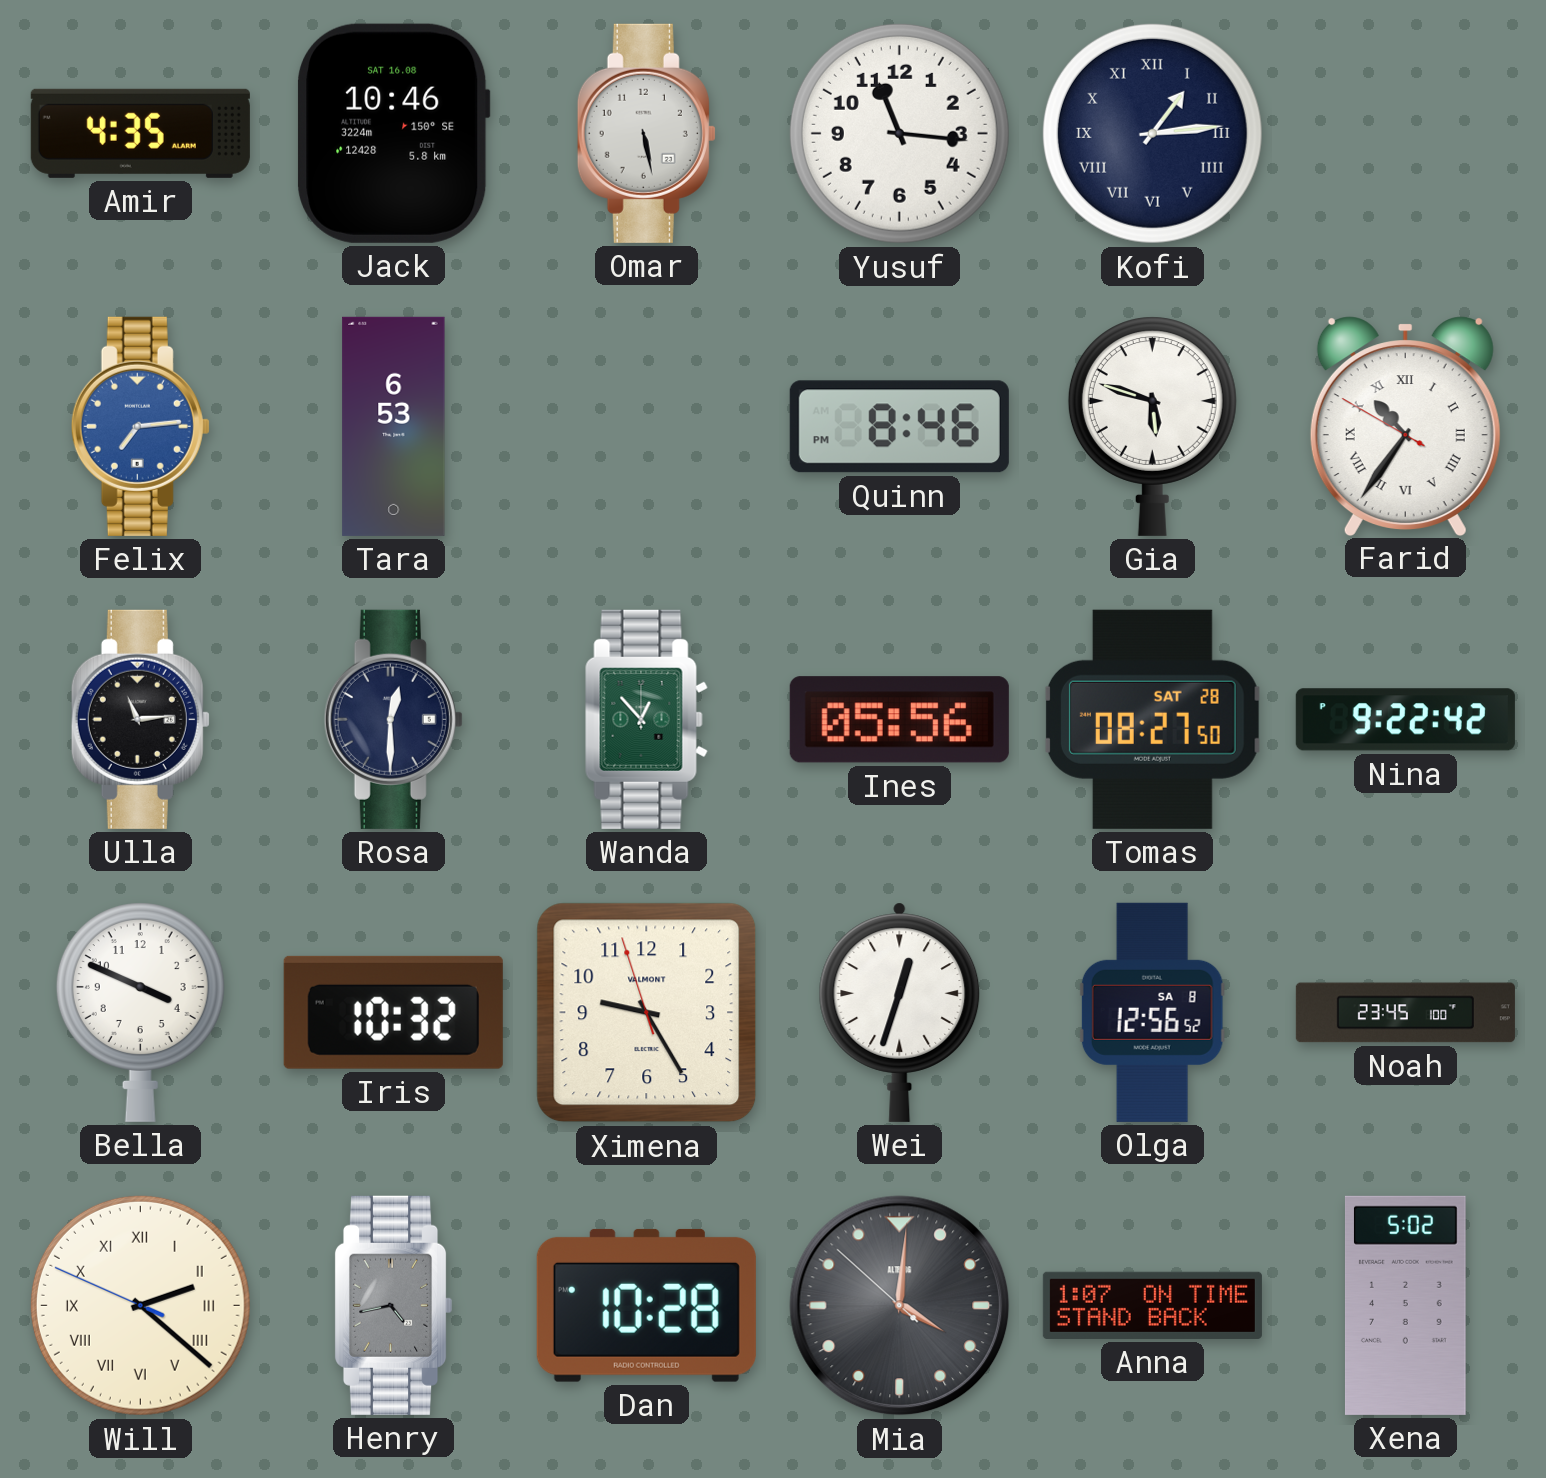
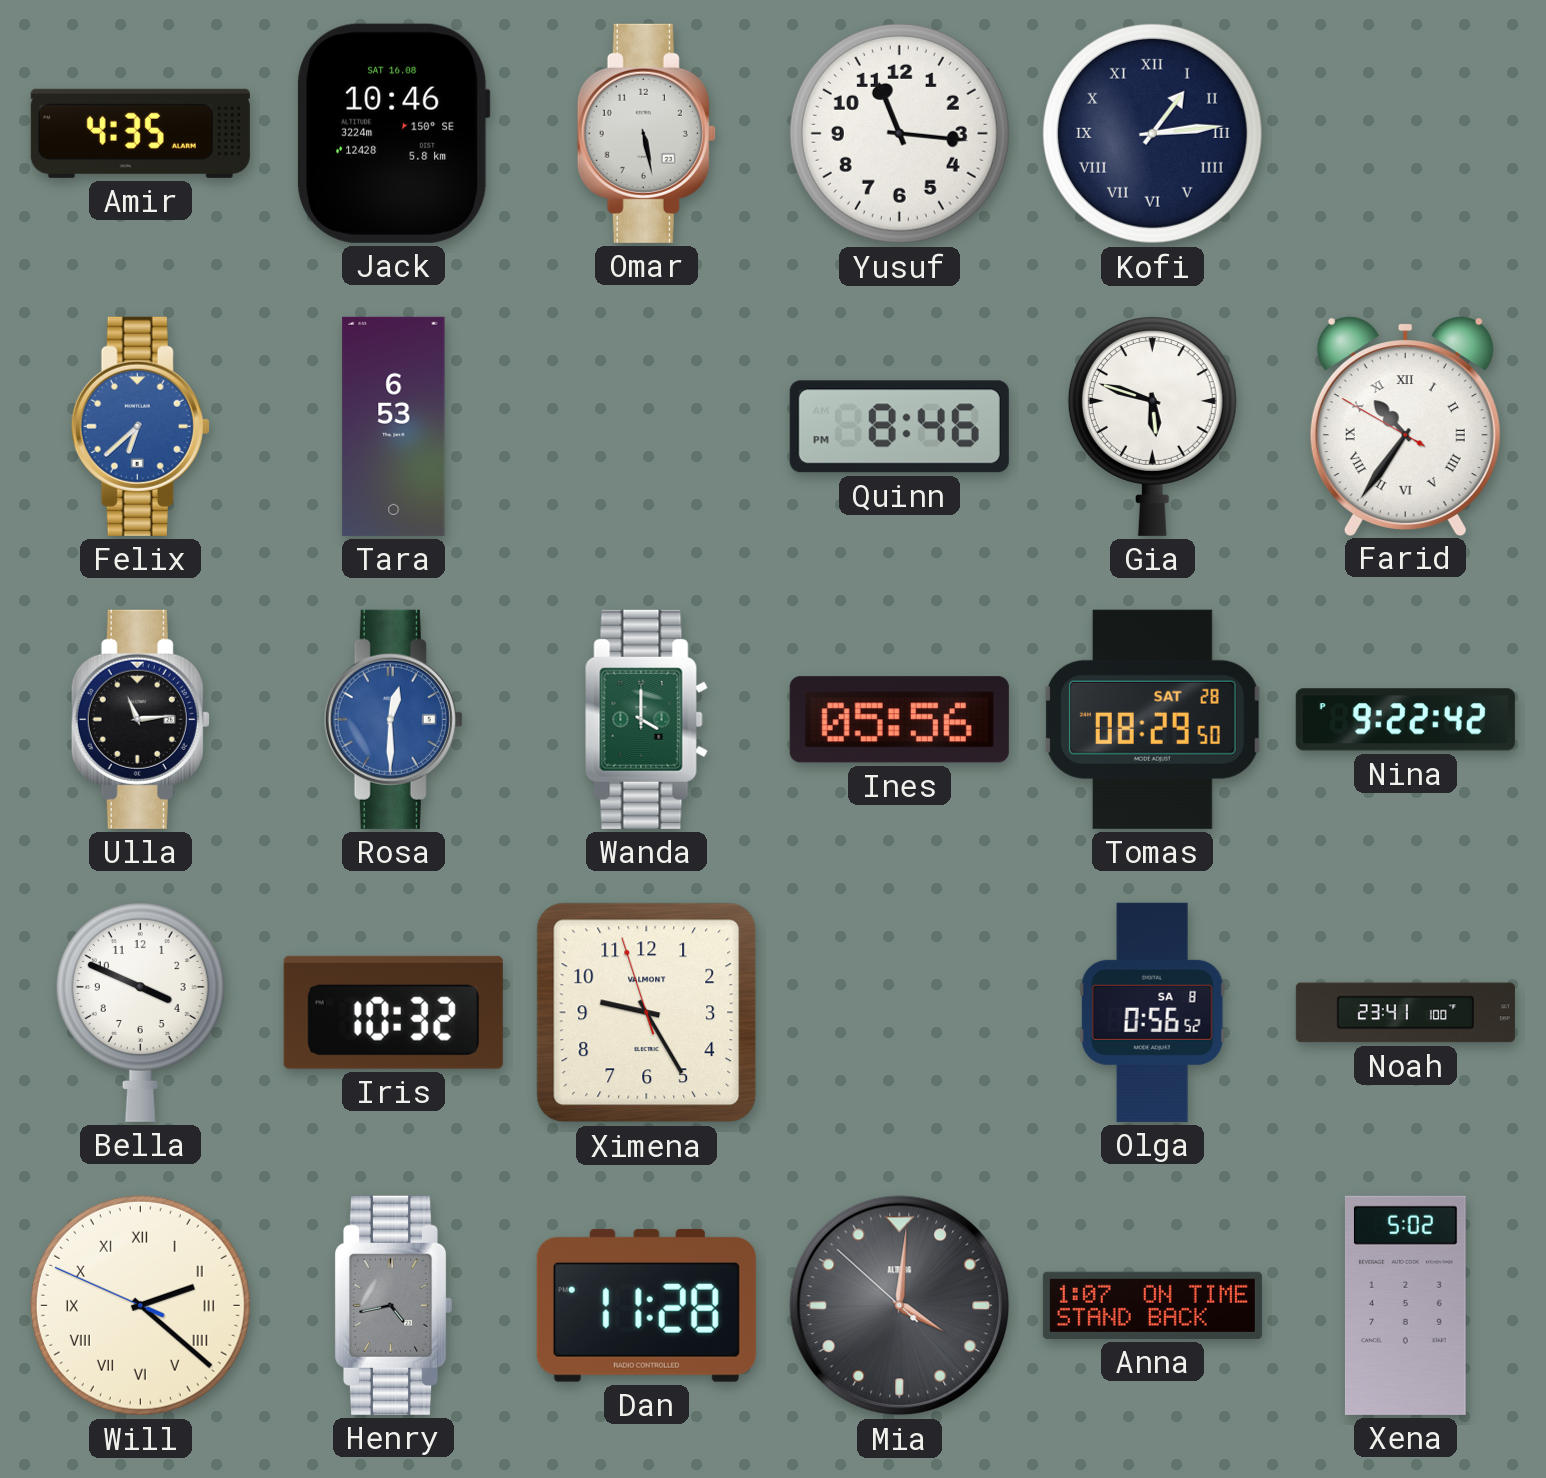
Felix: 7:14 -> 6:38
Rosa dial: navy -> blue
Wanda: 12:53 -> 4:00
Tomas: 08:27 -> 08:29
Wei: 12:33 -> none
Olga: 12:56 -> 0:56
Noah: 23:45 -> 23:41
Dan: 10:28 -> 11:28
